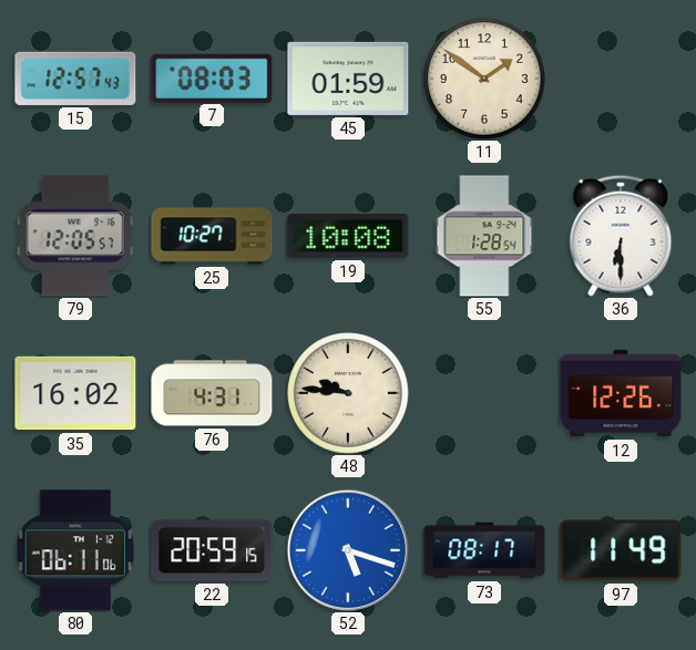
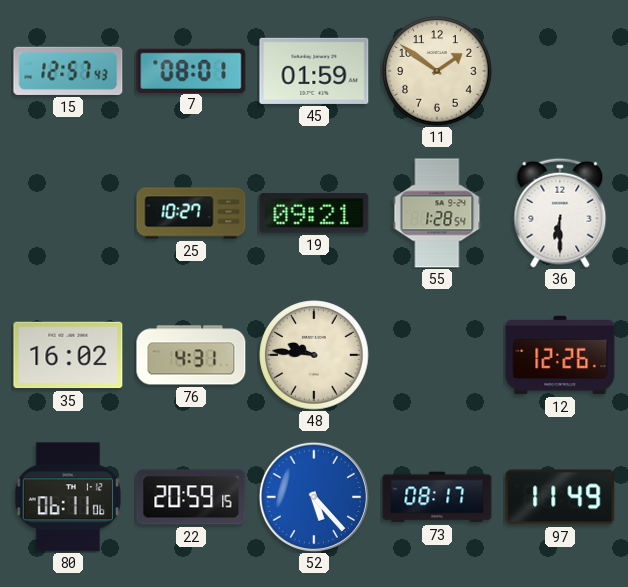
7: 08:03 -> 08:01
79: 12:05 -> none
19: 10:08 -> 09:21
52: 5:18 -> 5:23
